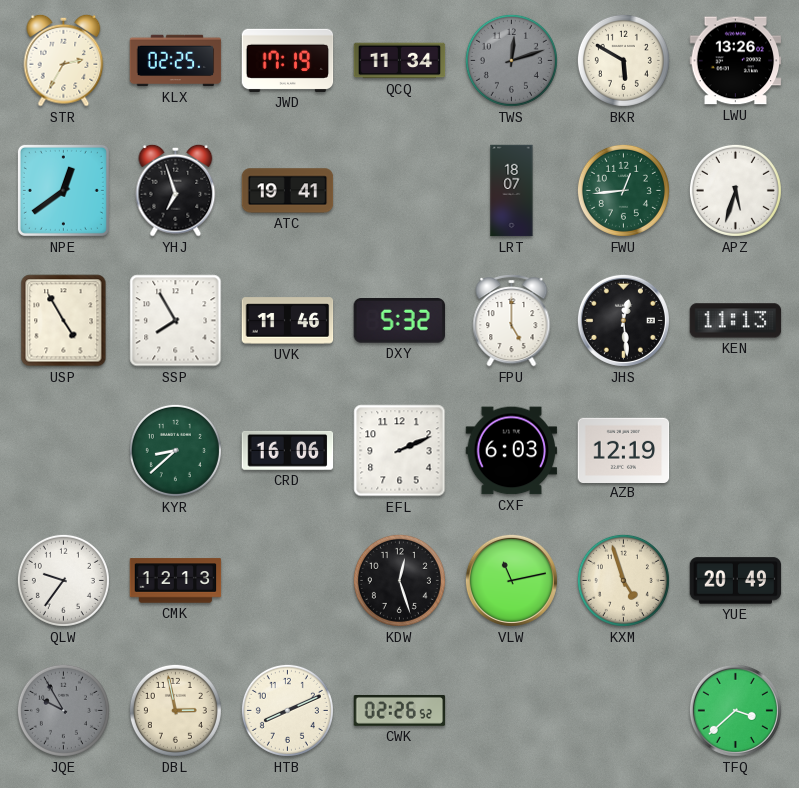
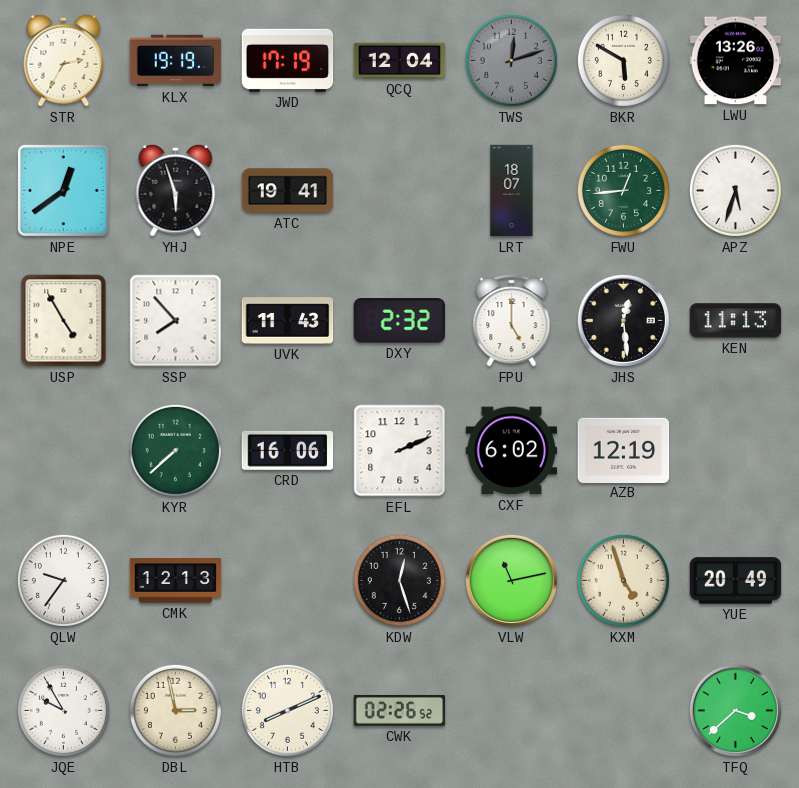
KLX: 02:25 -> 19:19
QCQ: 11:34 -> 12:04
YHJ: 6:57 -> 5:57
SSP: 7:55 -> 7:53
UVK: 11:46 -> 11:43
DXY: 5:32 -> 2:32
KYR: 8:38 -> 7:38
CXF: 6:03 -> 6:02
JQE dial: grey -> white
